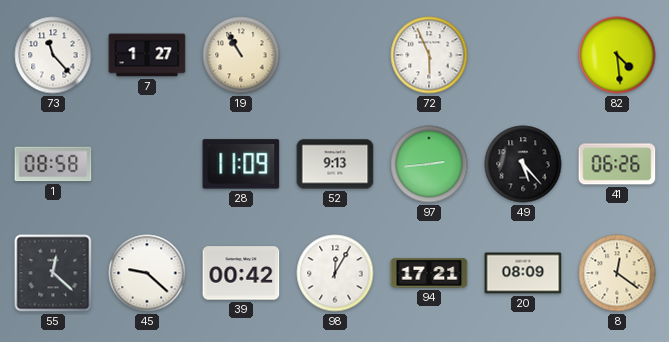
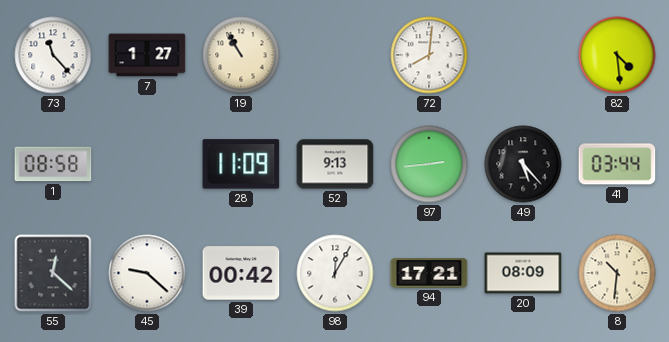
72: 5:56 -> 8:01
41: 06:26 -> 03:44
8: 12:21 -> 10:31
